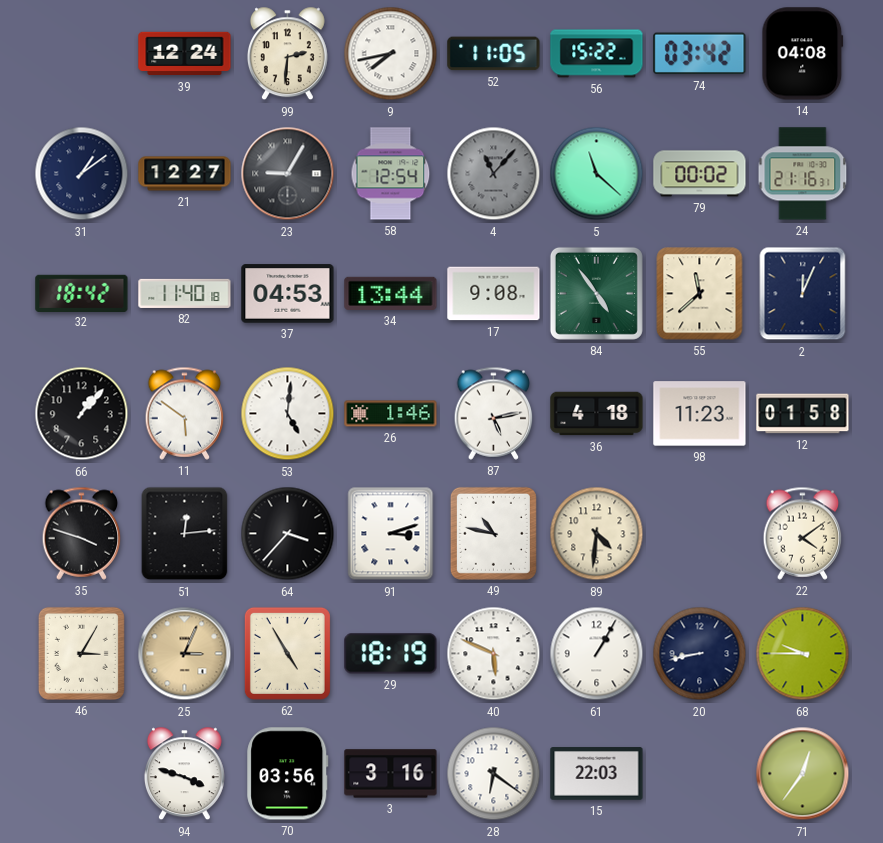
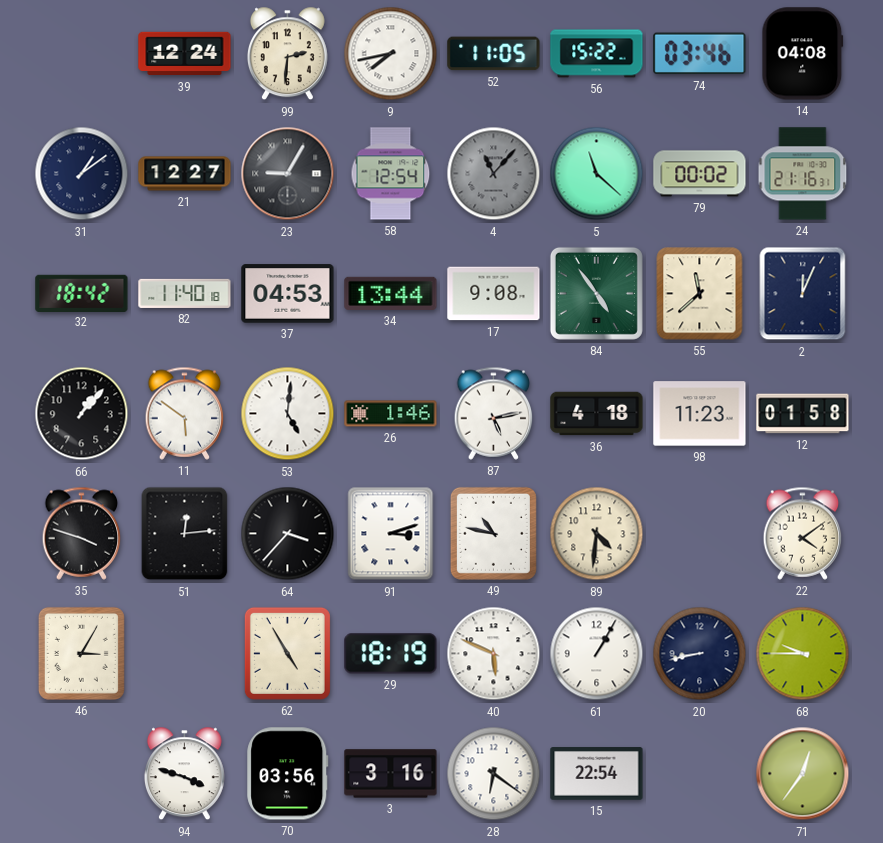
74: 03:42 -> 03:46
25: 3:04 -> none
15: 22:03 -> 22:54
